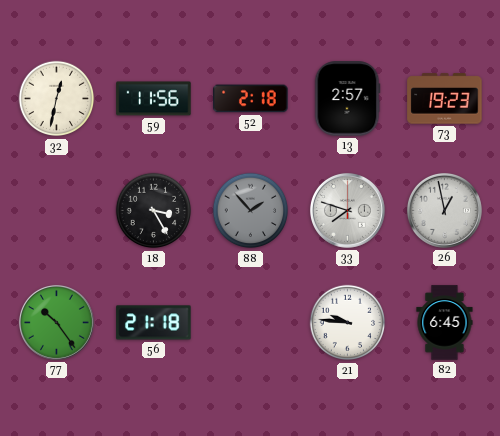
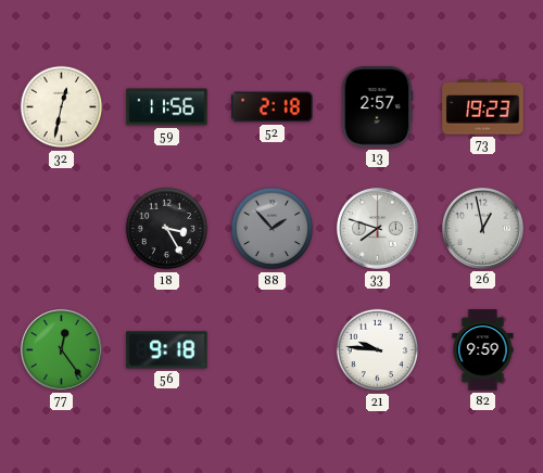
77: 10:24 -> 12:24
56: 21:18 -> 9:18
82: 6:45 -> 9:59
